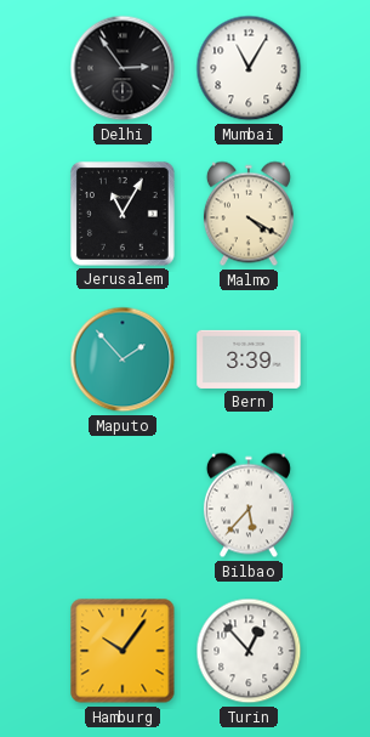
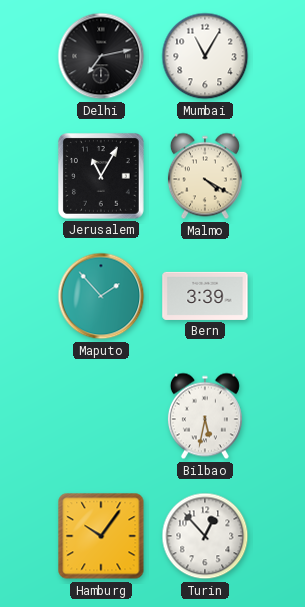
Delhi: 2:54 -> 7:13
Bilbao: 5:37 -> 5:32
